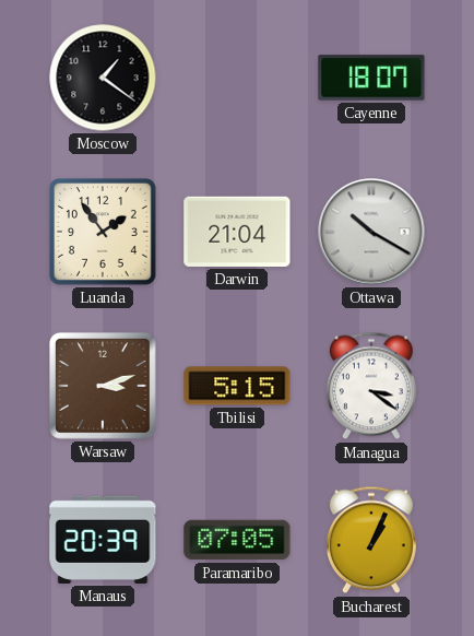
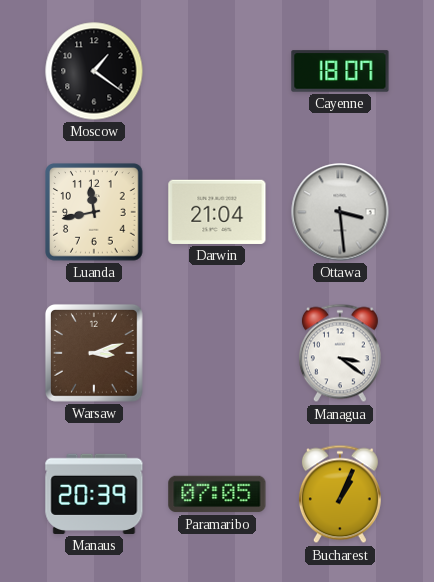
Luanda: 1:54 -> 11:43
Ottawa: 10:20 -> 3:29
Tbilisi: 5:15 -> none
